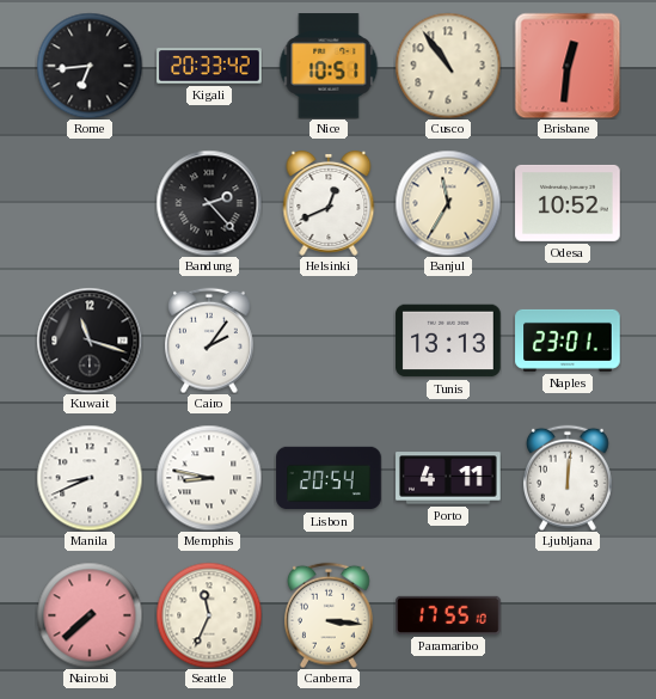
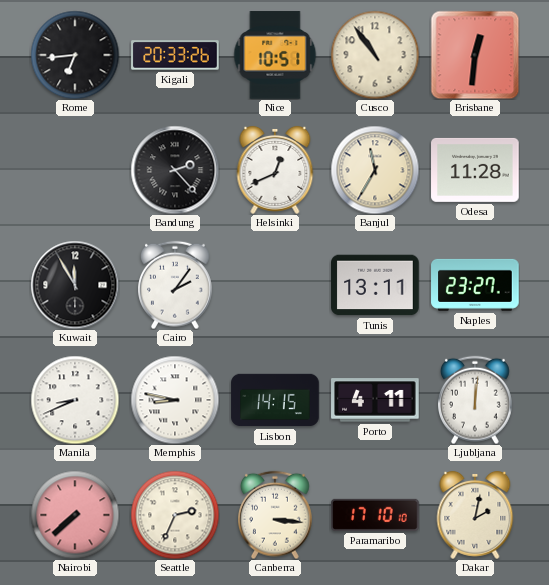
Kigali: 20:33:42 -> 20:33:26
Odesa: 10:52 -> 11:28
Kuwait: 11:18 -> 11:55
Tunis: 13:13 -> 13:11
Naples: 23:01 -> 23:27
Lisbon: 20:54 -> 14:15
Seattle: 11:34 -> 2:34
Paramaribo: 17:55 -> 17:10
Dakar: none -> 2:02
